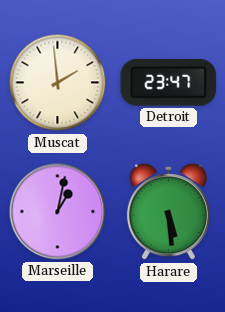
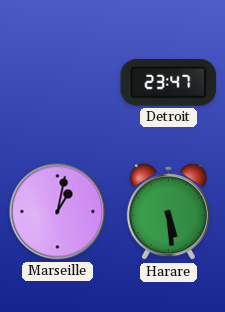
Muscat: 1:59 -> none
